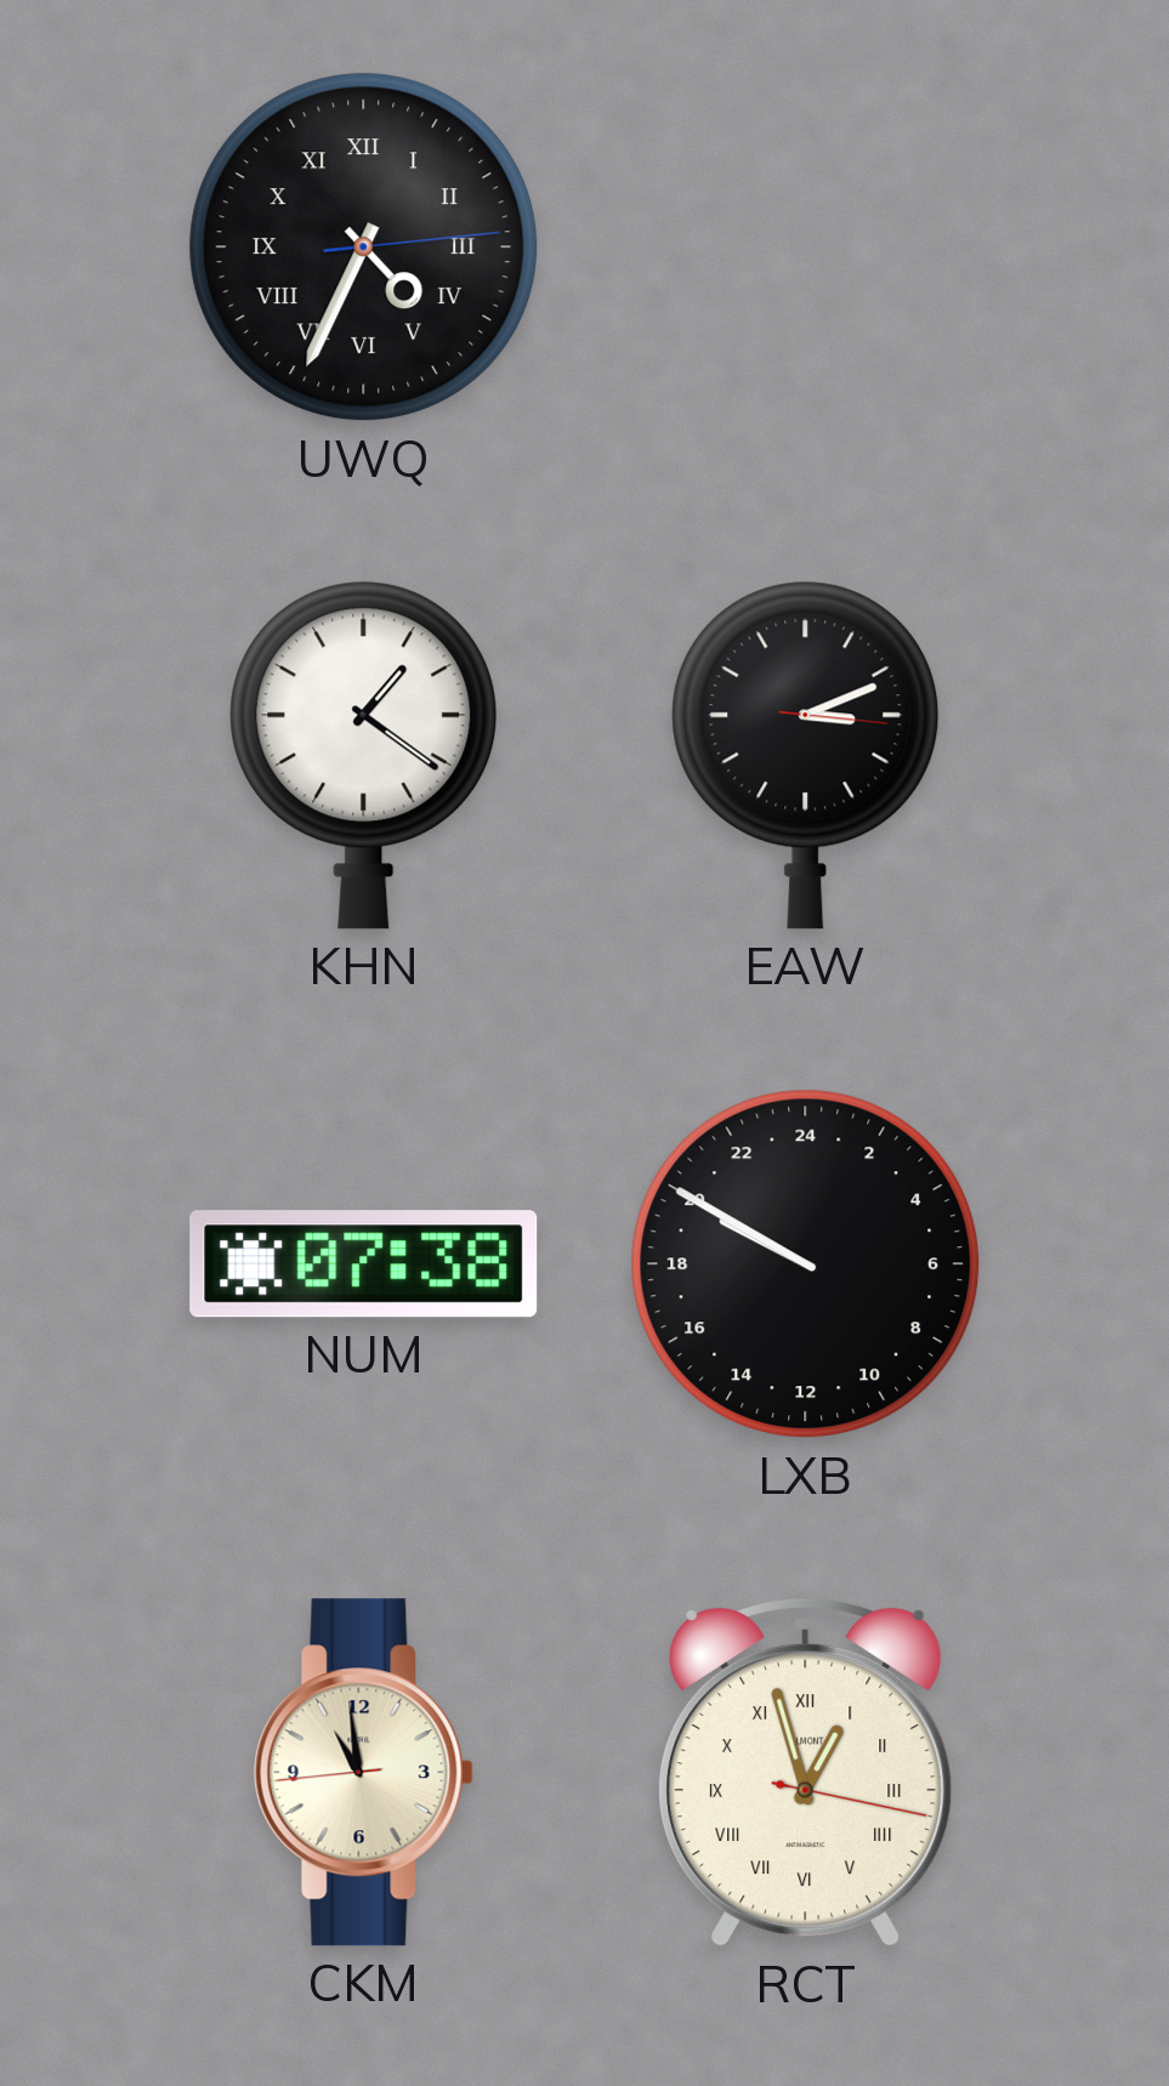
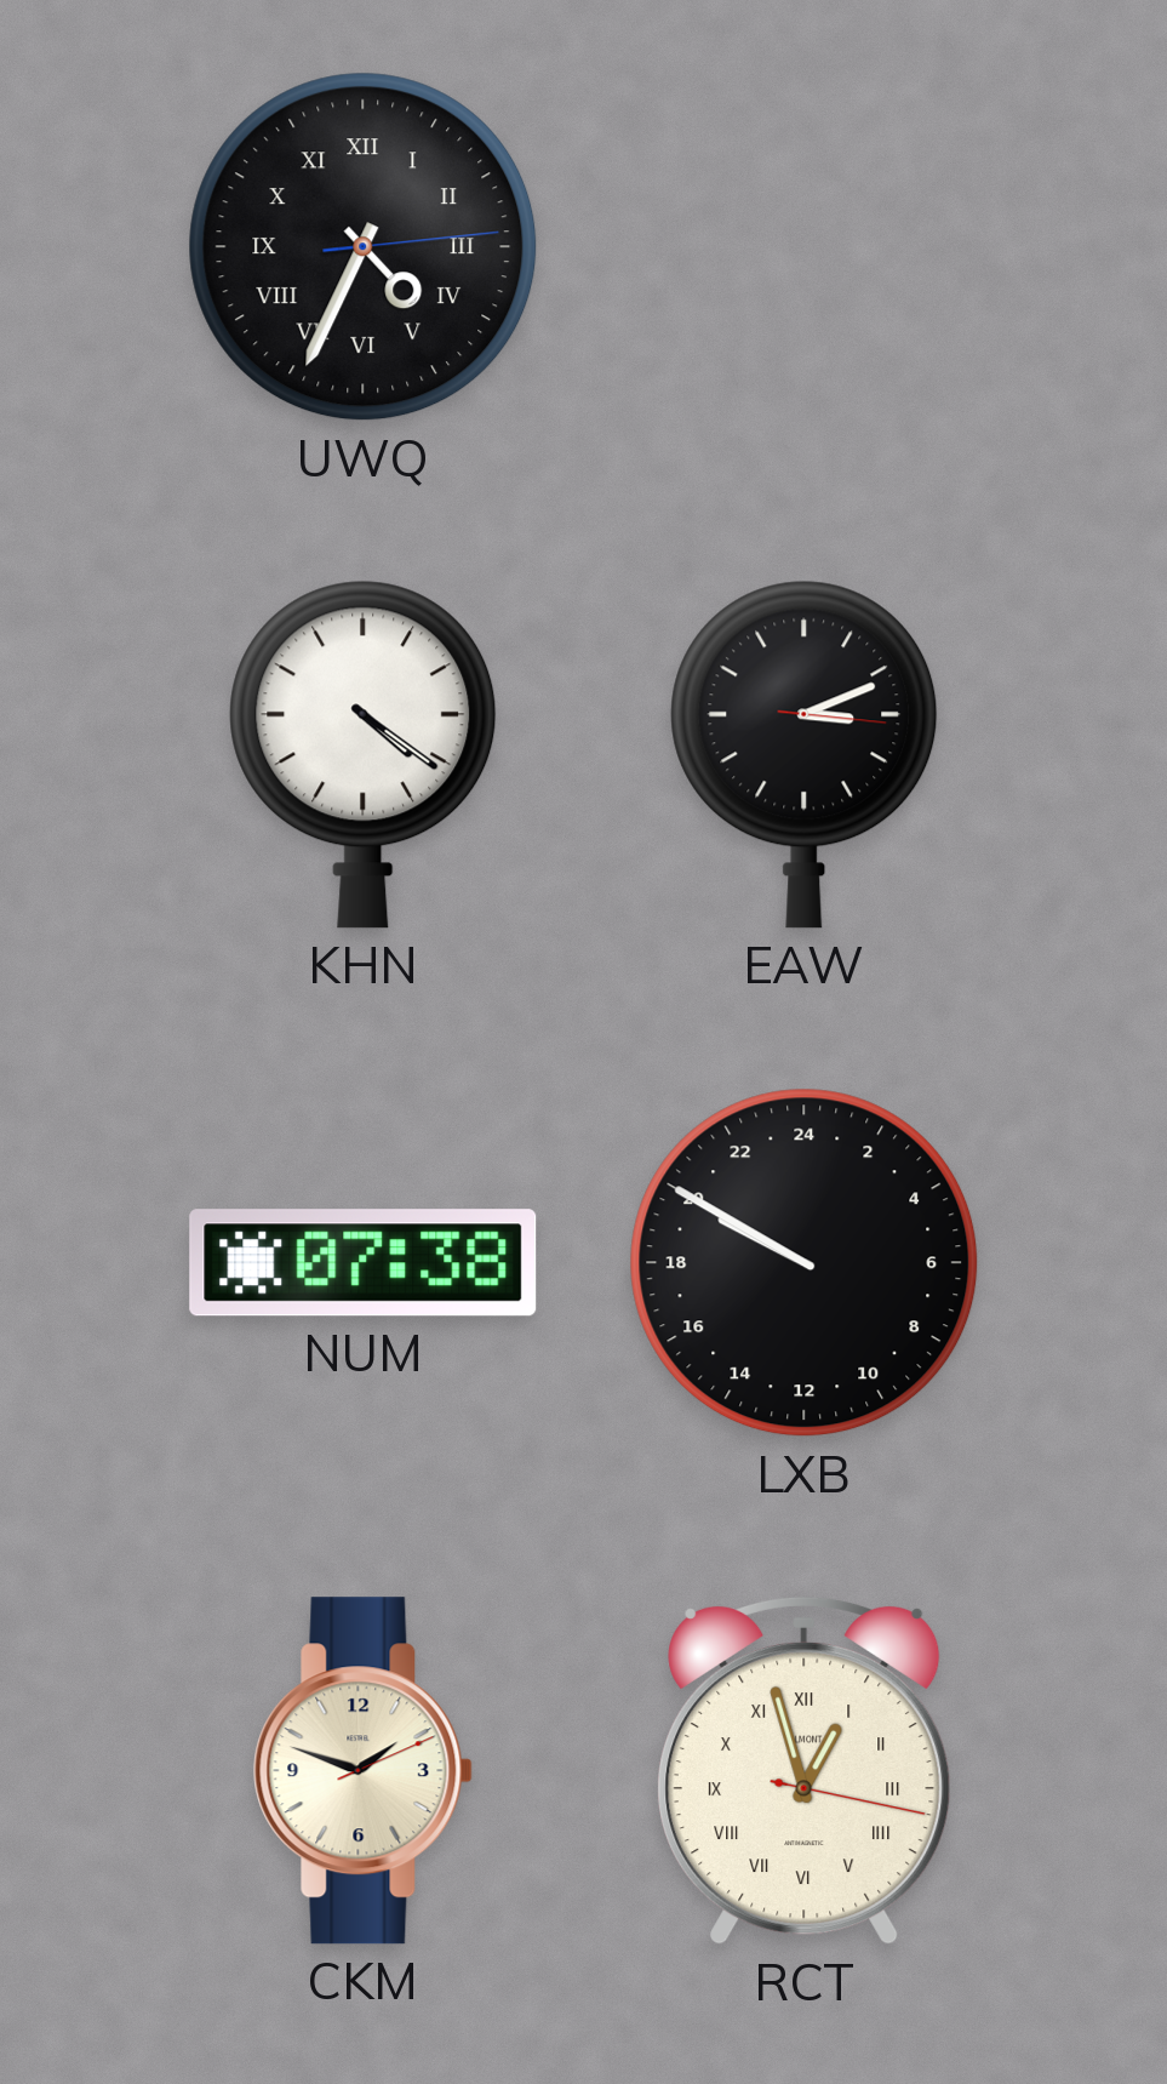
KHN: 1:21 -> 4:21
CKM: 10:58 -> 1:48
